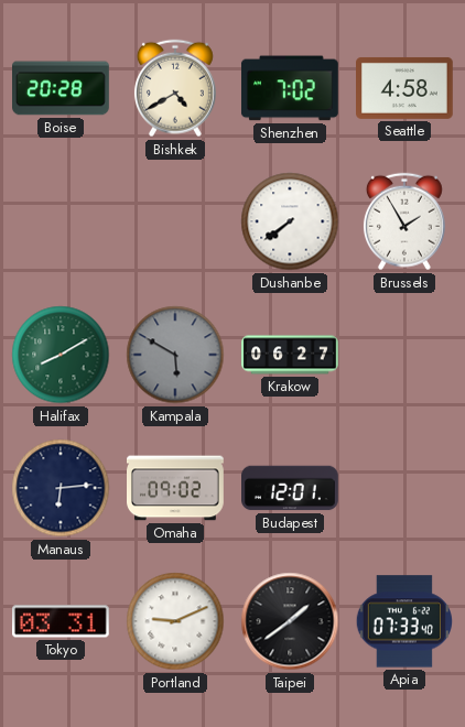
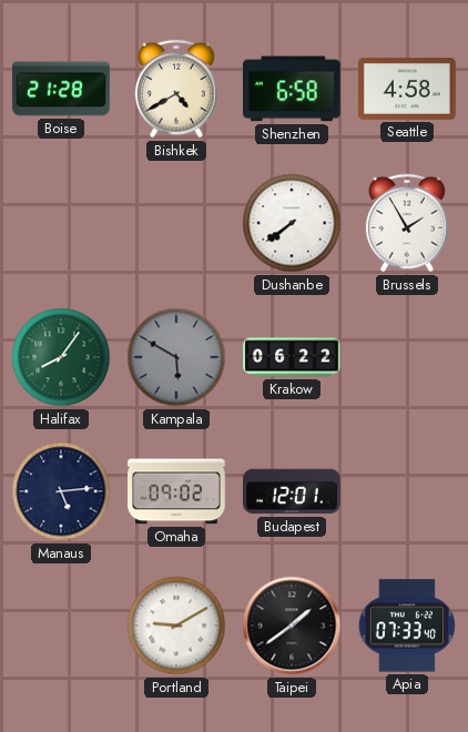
Boise: 20:28 -> 21:28
Shenzhen: 7:02 -> 6:58
Halifax: 8:10 -> 8:06
Krakow: 06:27 -> 06:22
Manaus: 6:14 -> 5:14
Tokyo: 03:31 -> none
Portland: 9:11 -> 9:10
